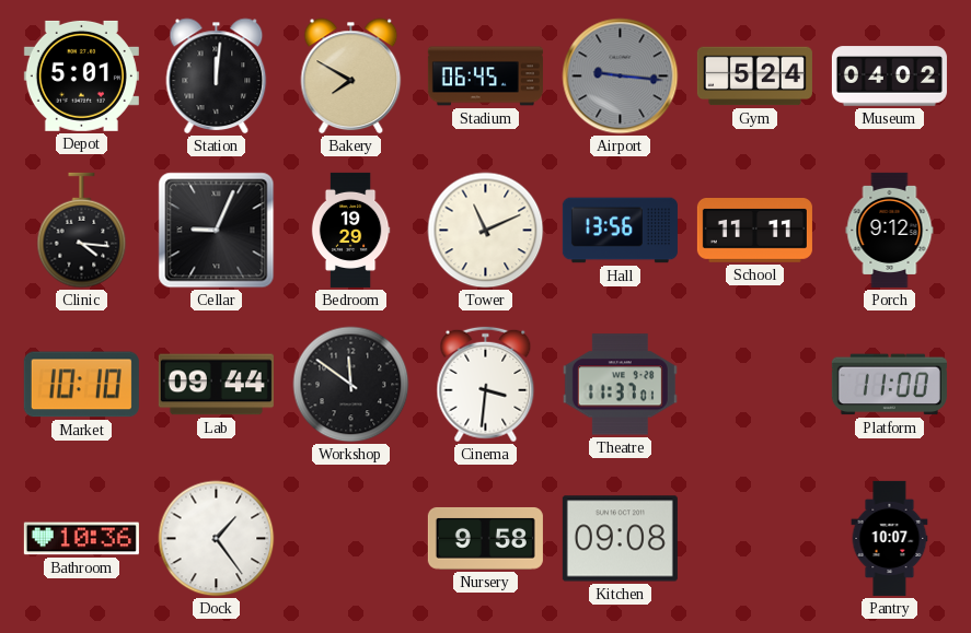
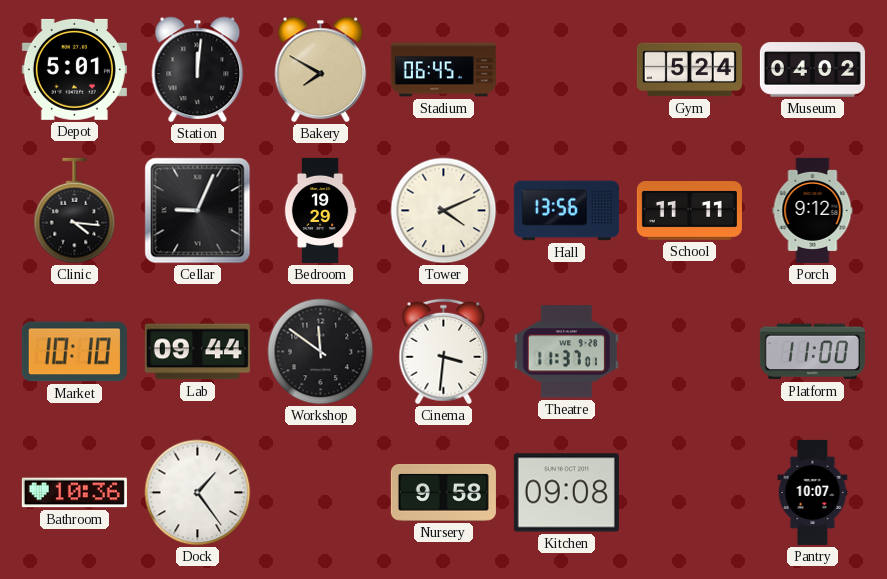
Airport: 9:16 -> none
Tower: 11:11 -> 4:11
